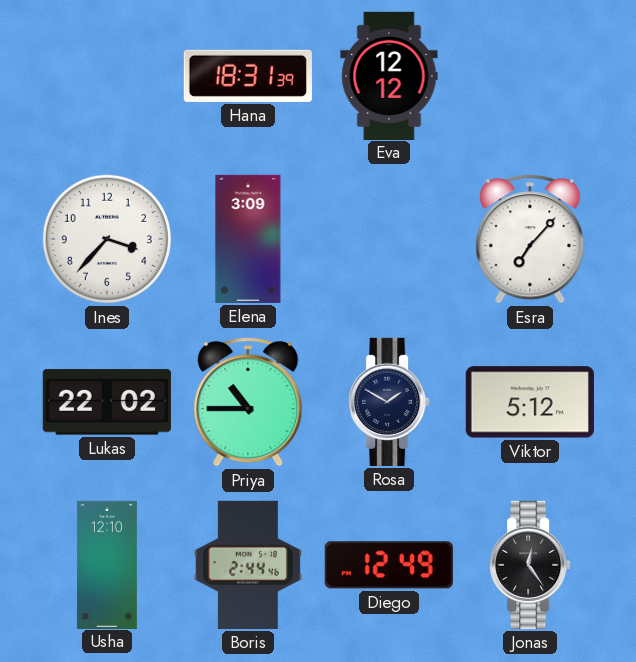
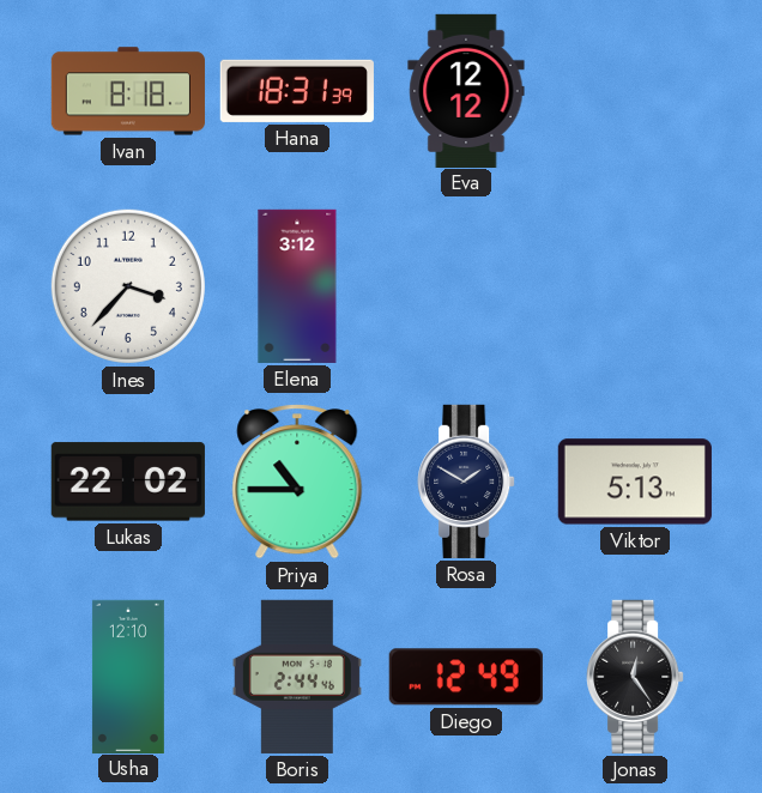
Ivan: none -> 8:18
Elena: 3:09 -> 3:12
Esra: 7:07 -> none
Viktor: 5:12 -> 5:13
